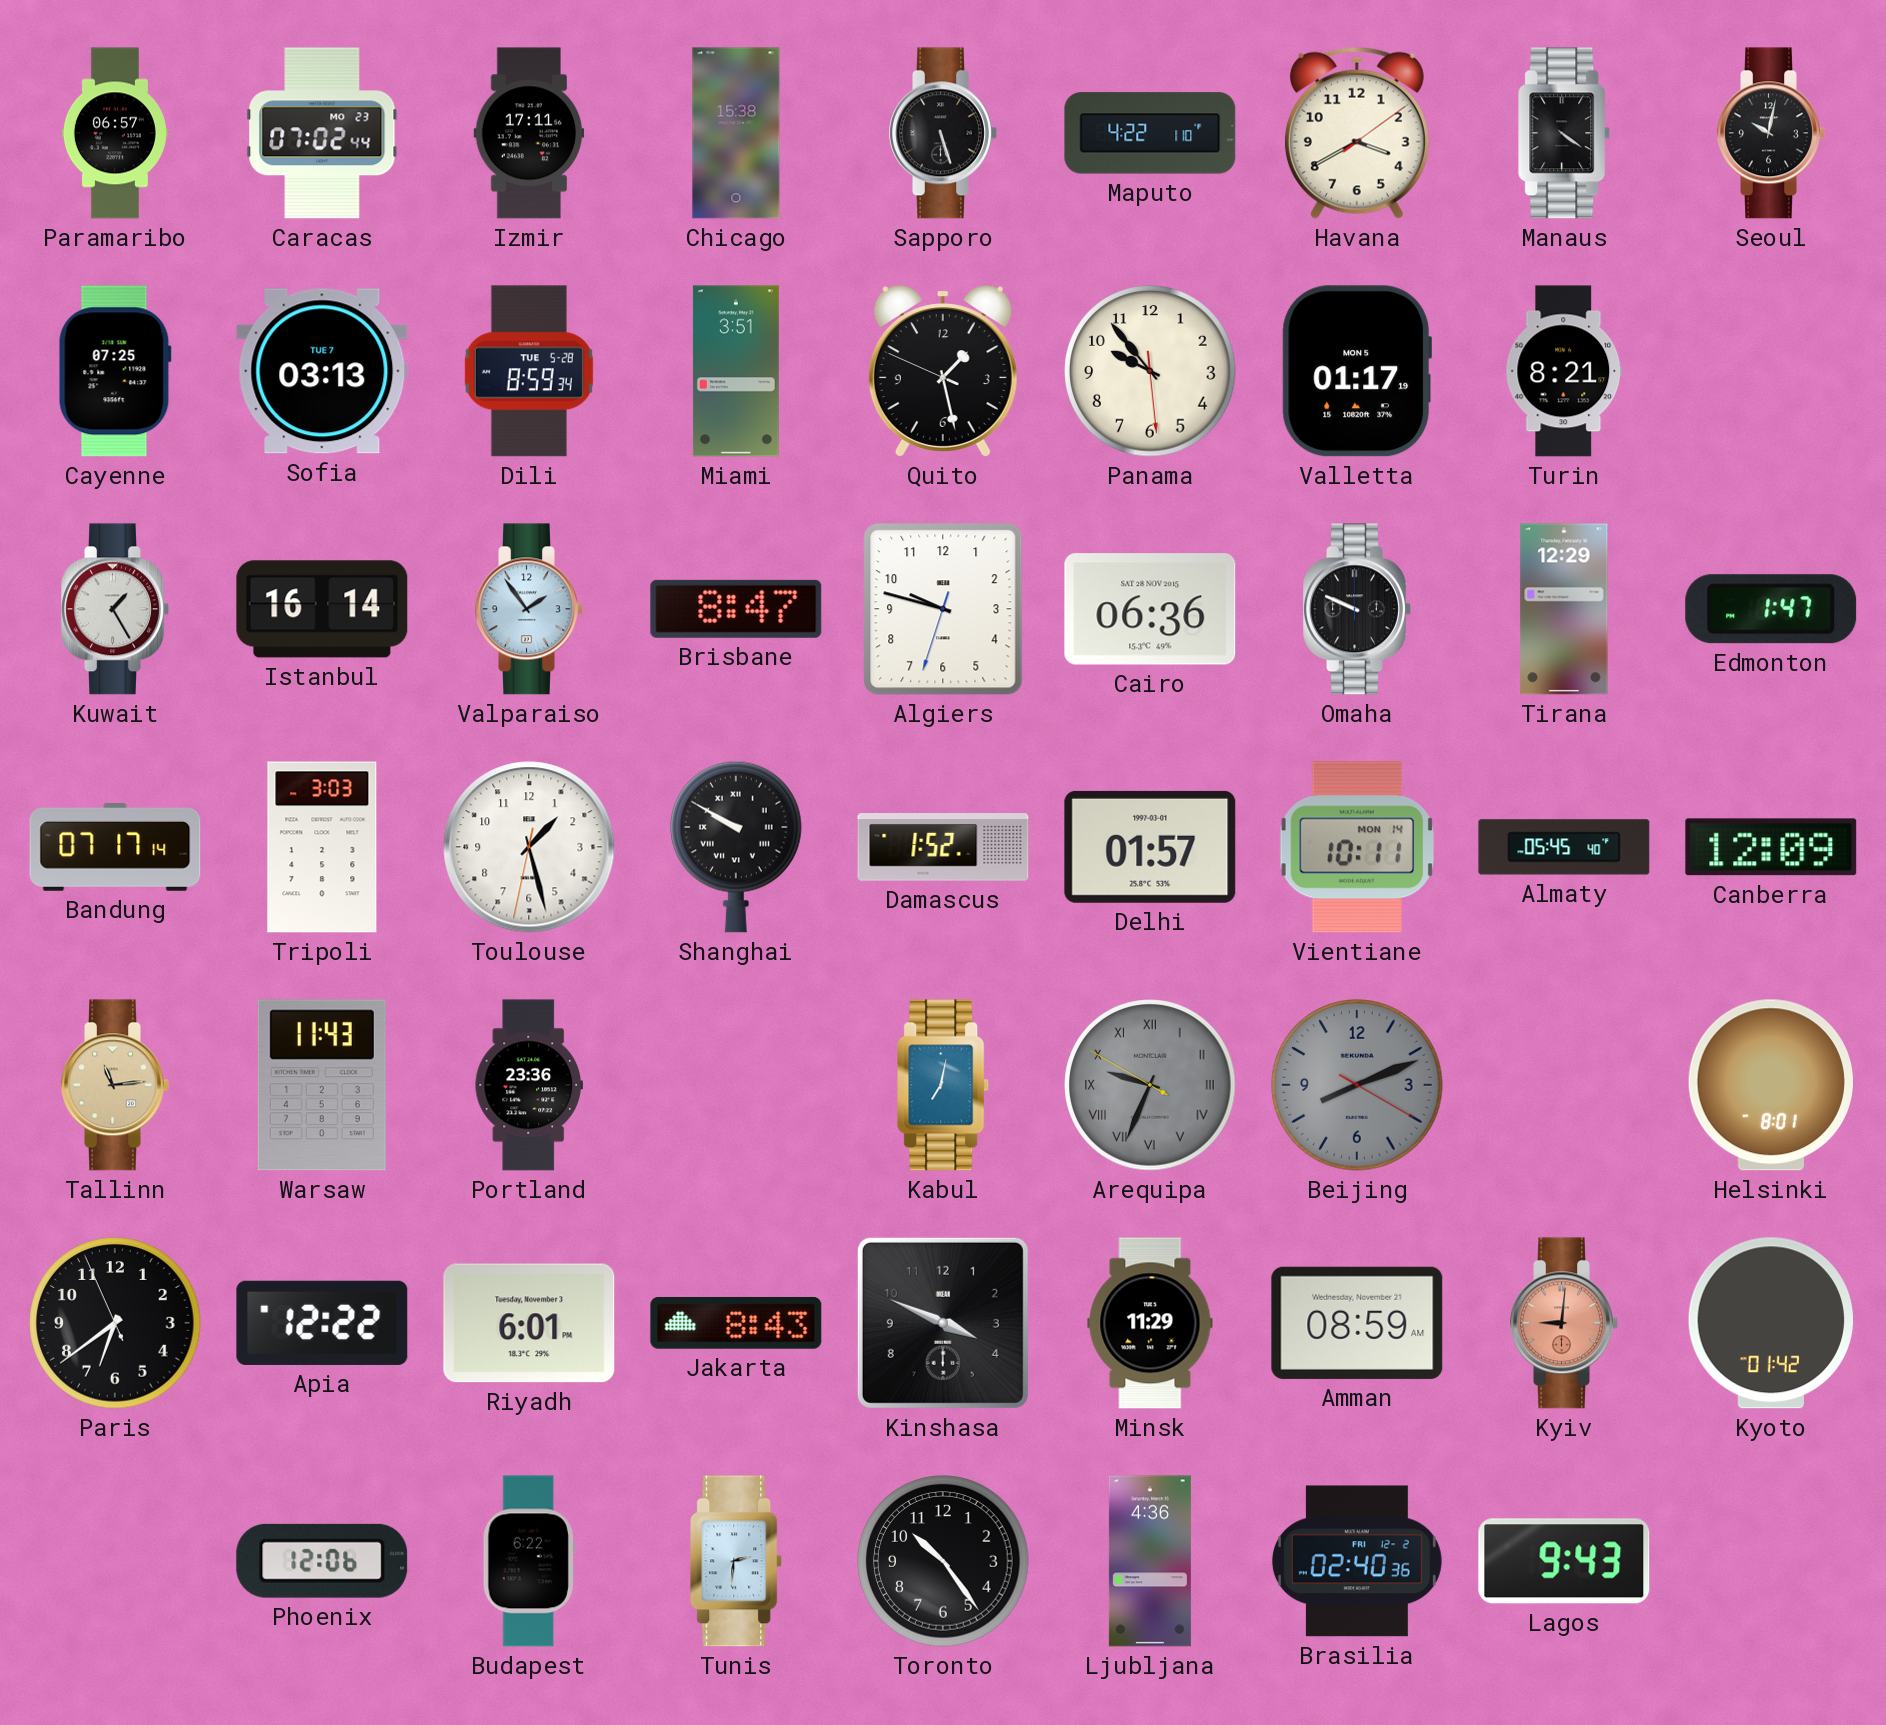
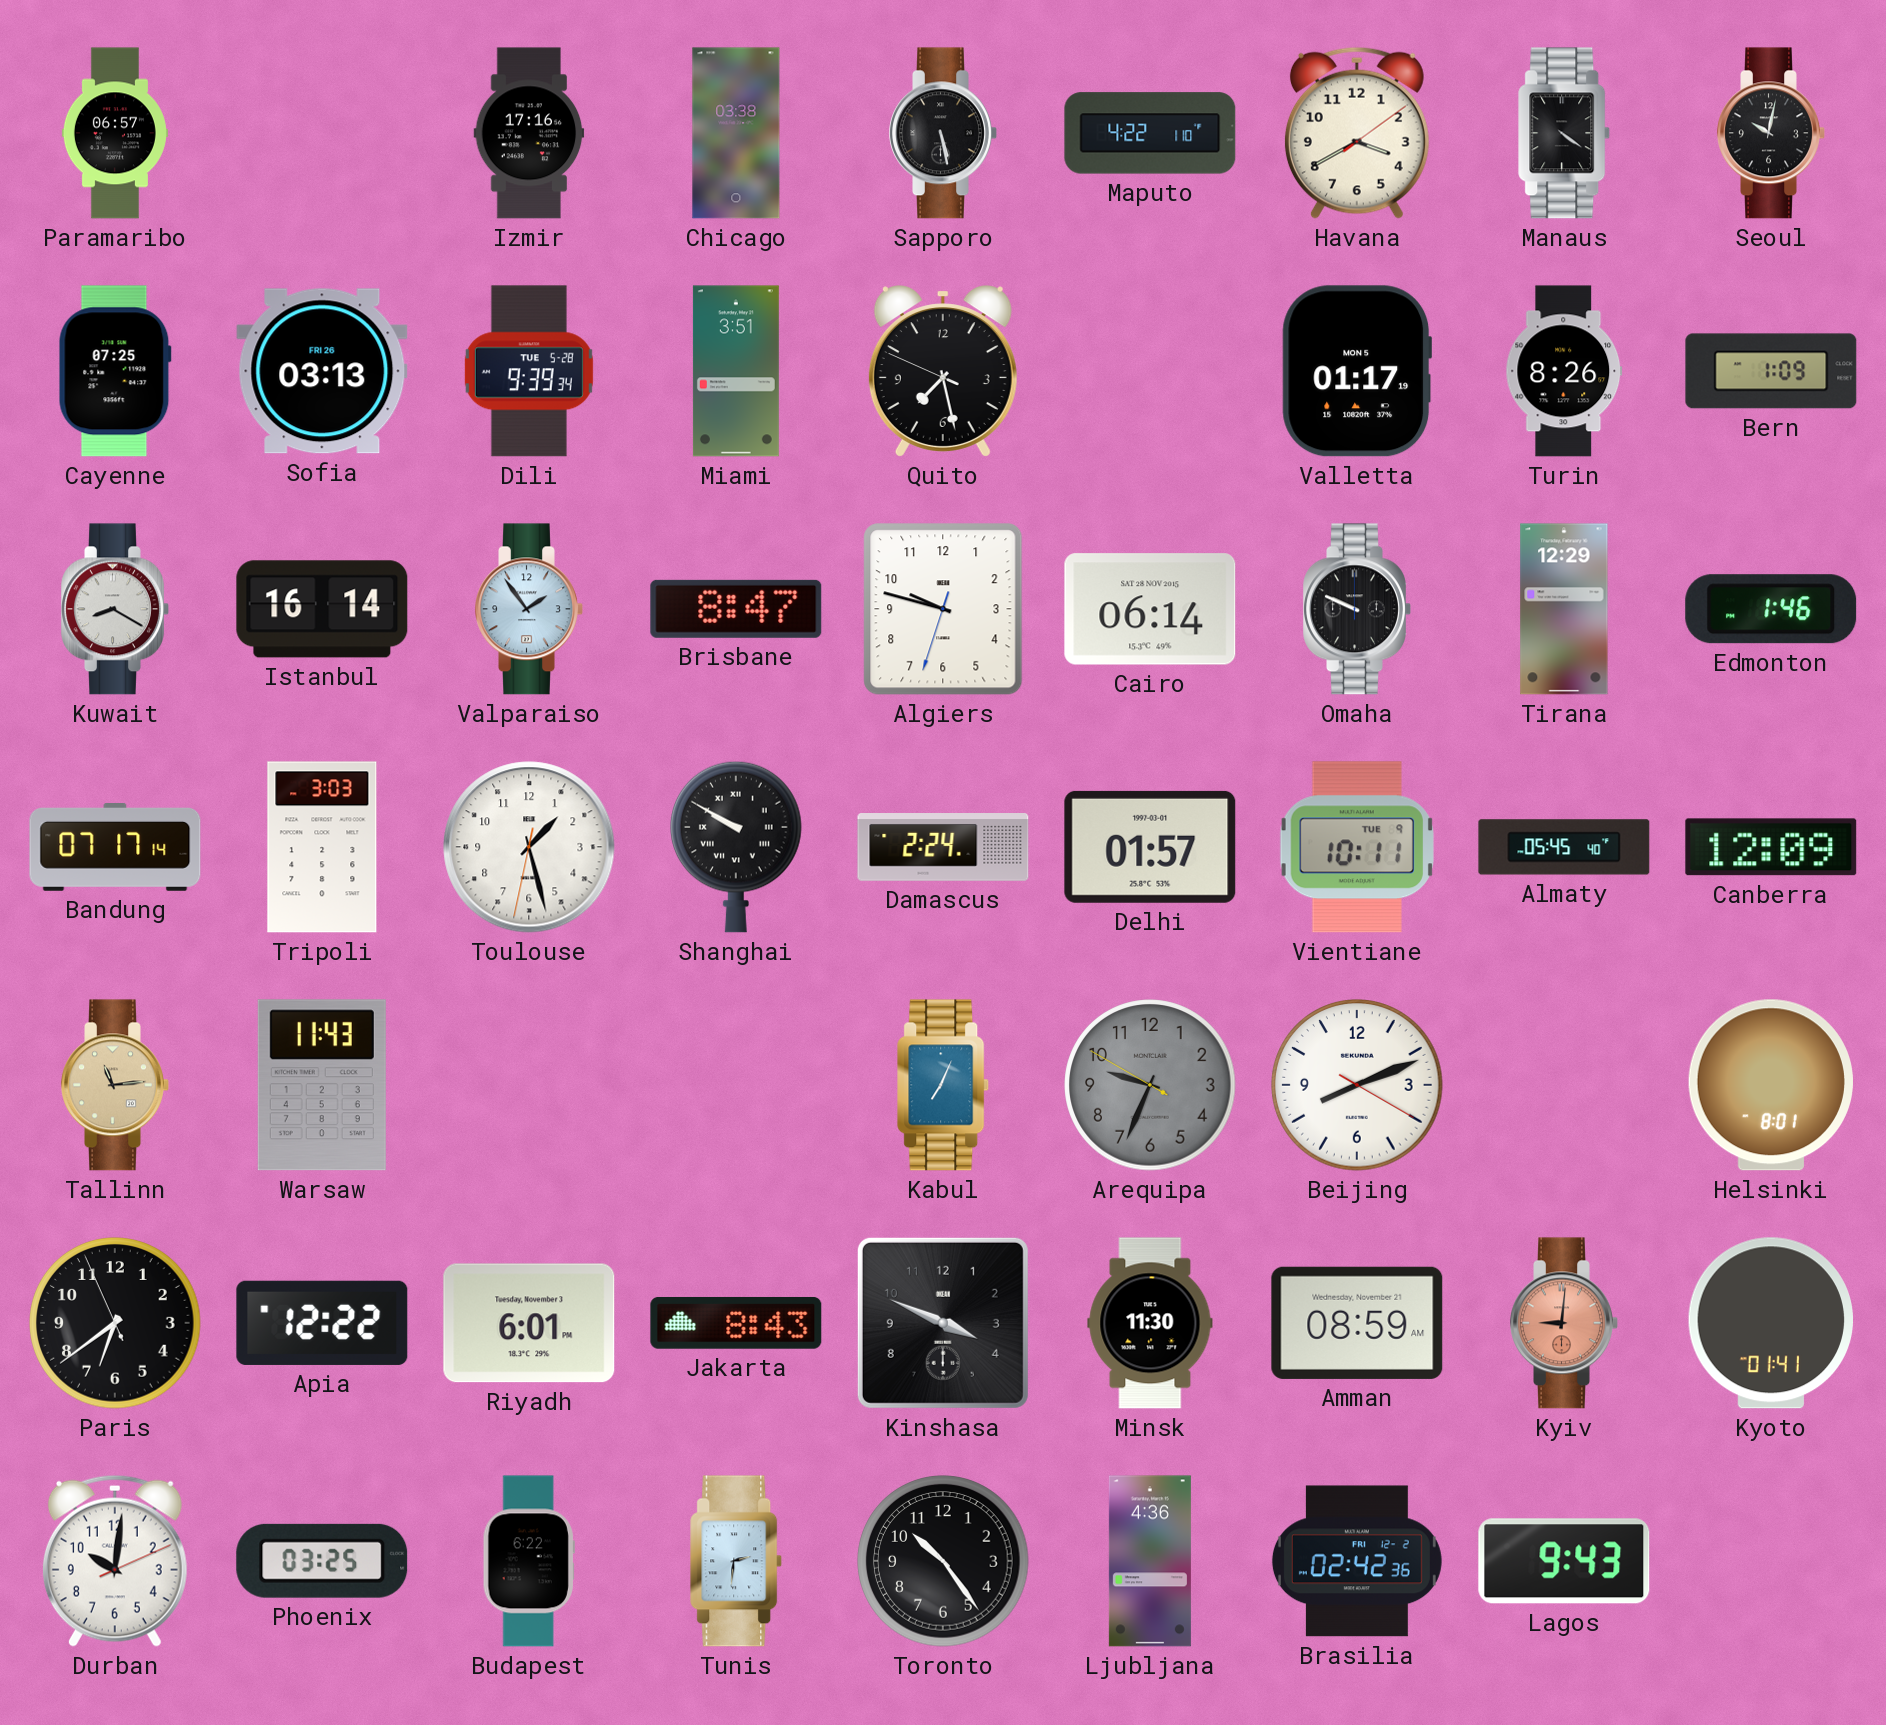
Caracas: 07:02 -> none
Izmir: 17:11 -> 17:16
Chicago: 15:38 -> 03:38
Sapporo: 5:27 -> 5:28
Sofia date: TUE 7 -> FRI 26
Dili: 8:59 -> 9:39
Quito: 1:27 -> 7:27
Panama: 9:53 -> none
Turin: 8:21 -> 8:26
Bern: none -> 1:09
Kuwait: 1:25 -> 8:20
Cairo: 06:36 -> 06:14
Edmonton: 1:47 -> 1:46
Damascus: 1:52 -> 2:24
Vientiane date: MON 14 -> TUE 9
Portland: 23:36 -> none
Kabul: 7:02 -> 7:04
Arequipa numerals: Roman -> Arabic
Beijing dial: grey -> white
Minsk: 11:29 -> 11:30
Kyoto: 01:42 -> 01:41
Durban: none -> 10:01
Phoenix: 12:06 -> 03:25
Brasilia: 02:40 -> 02:42
